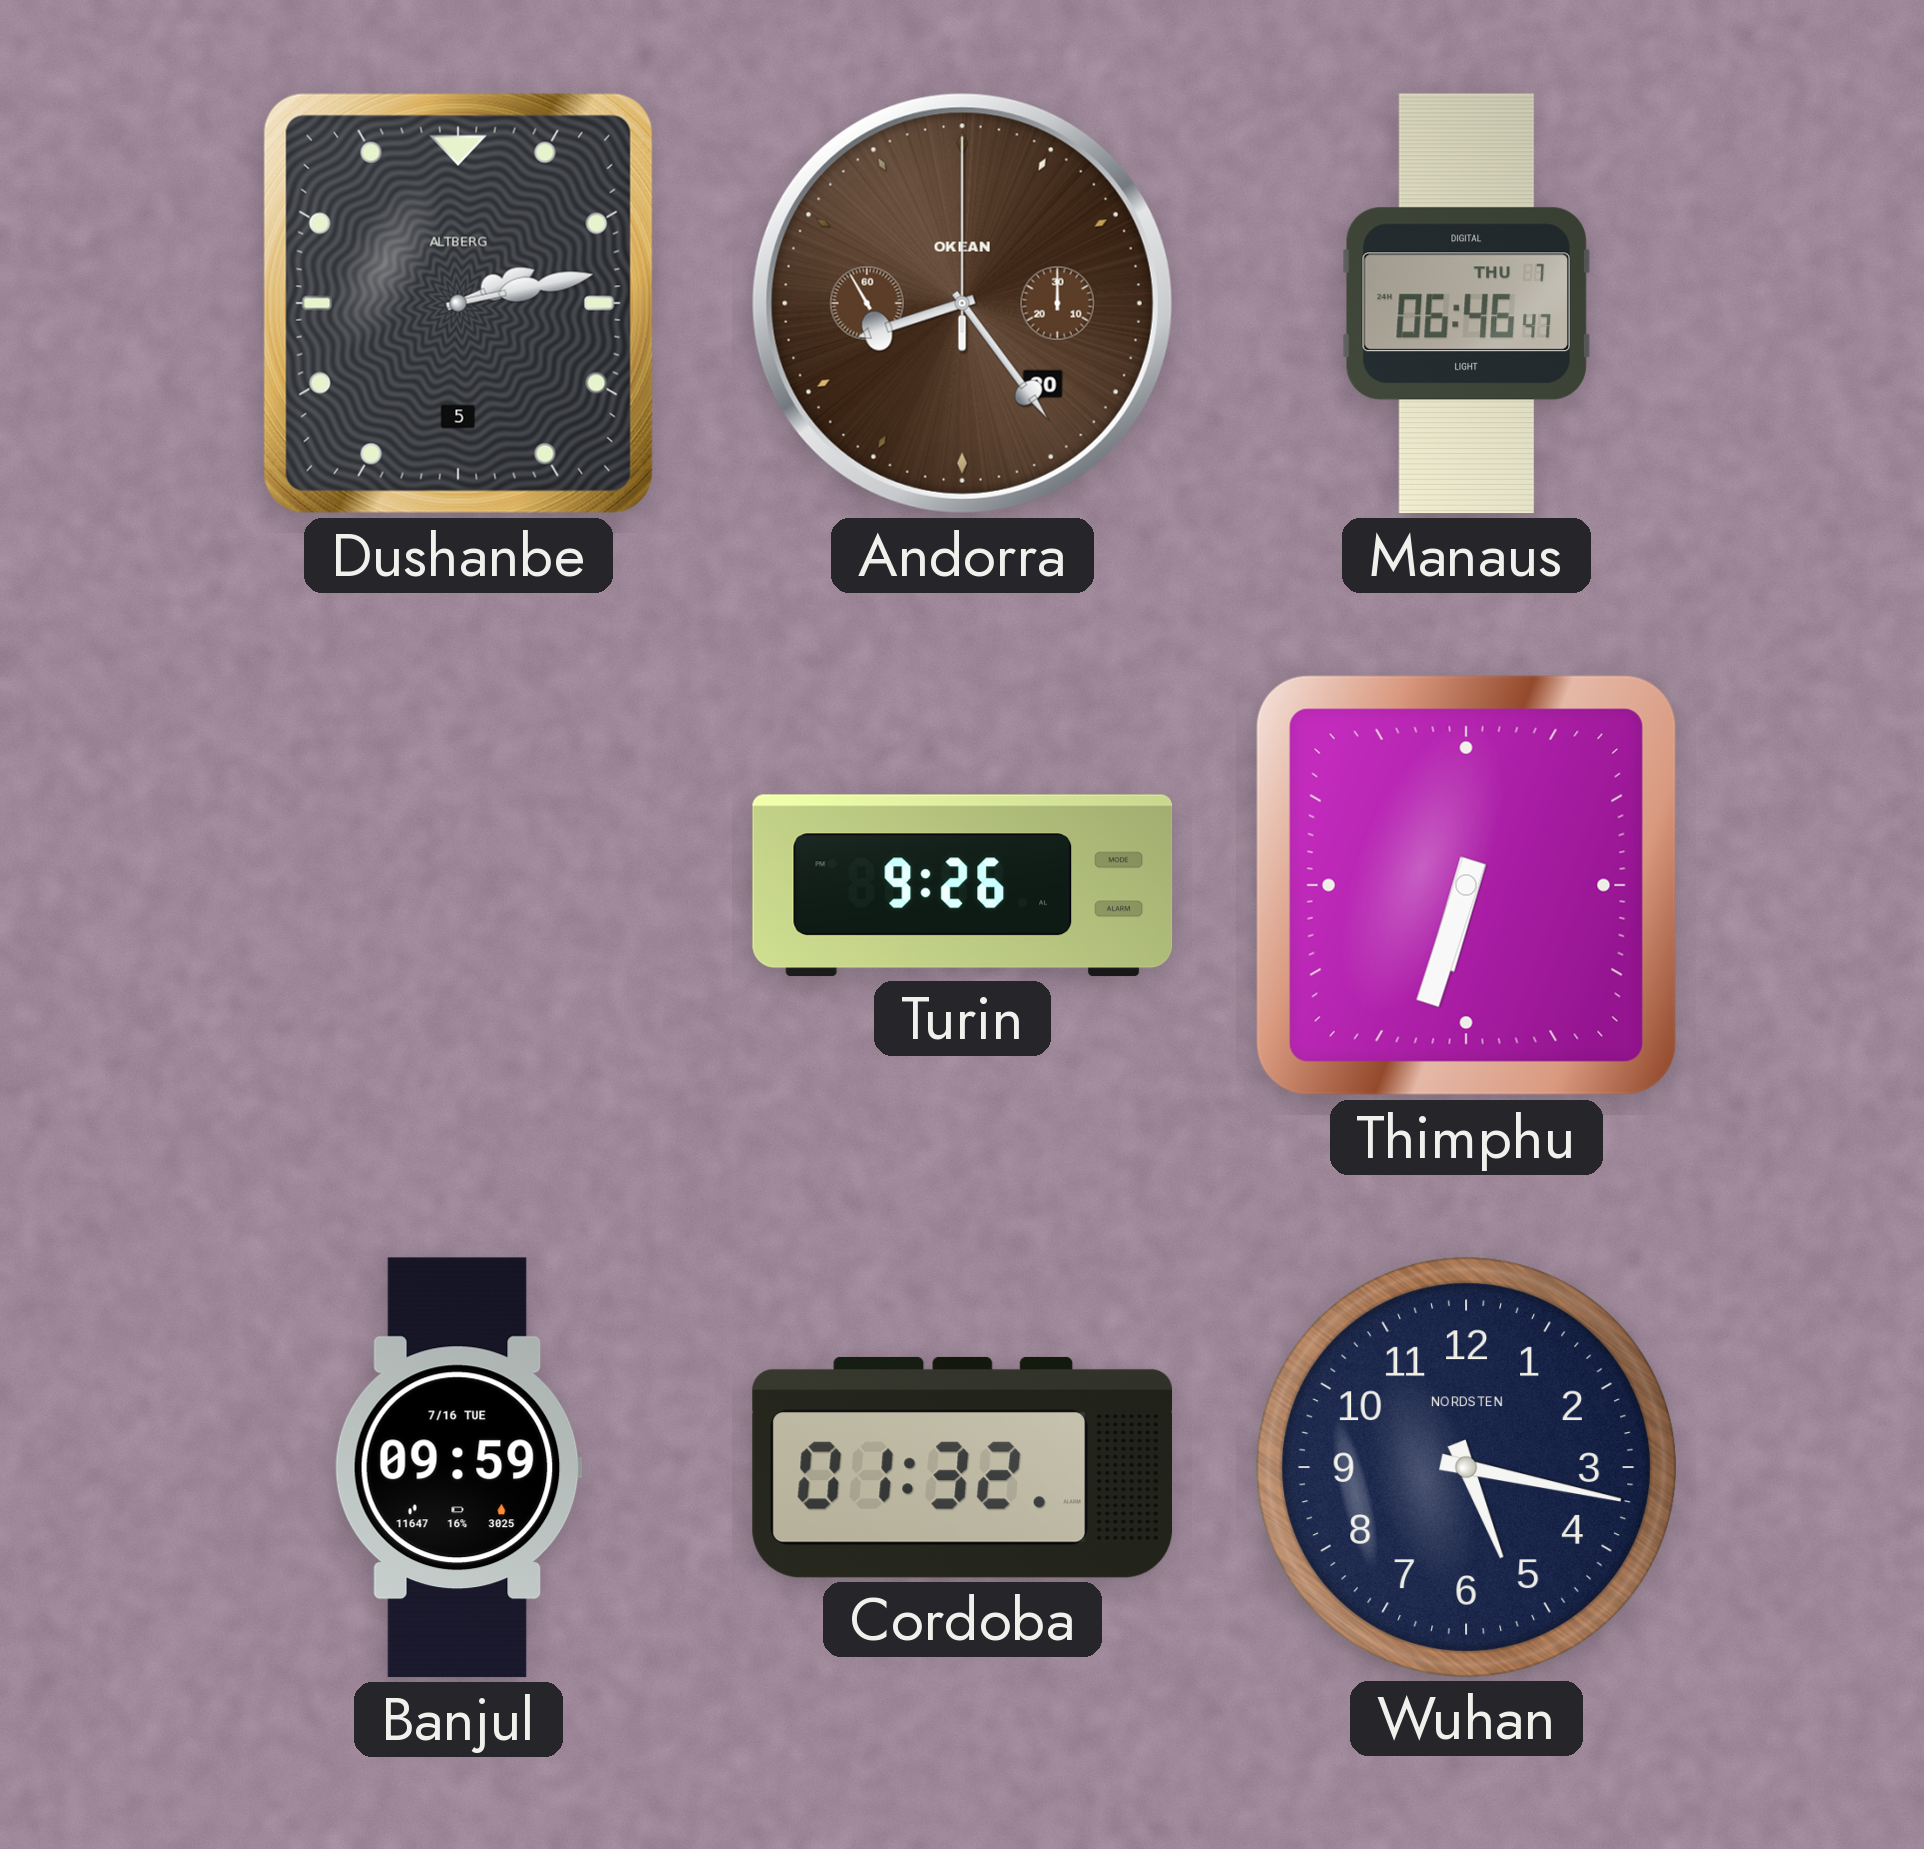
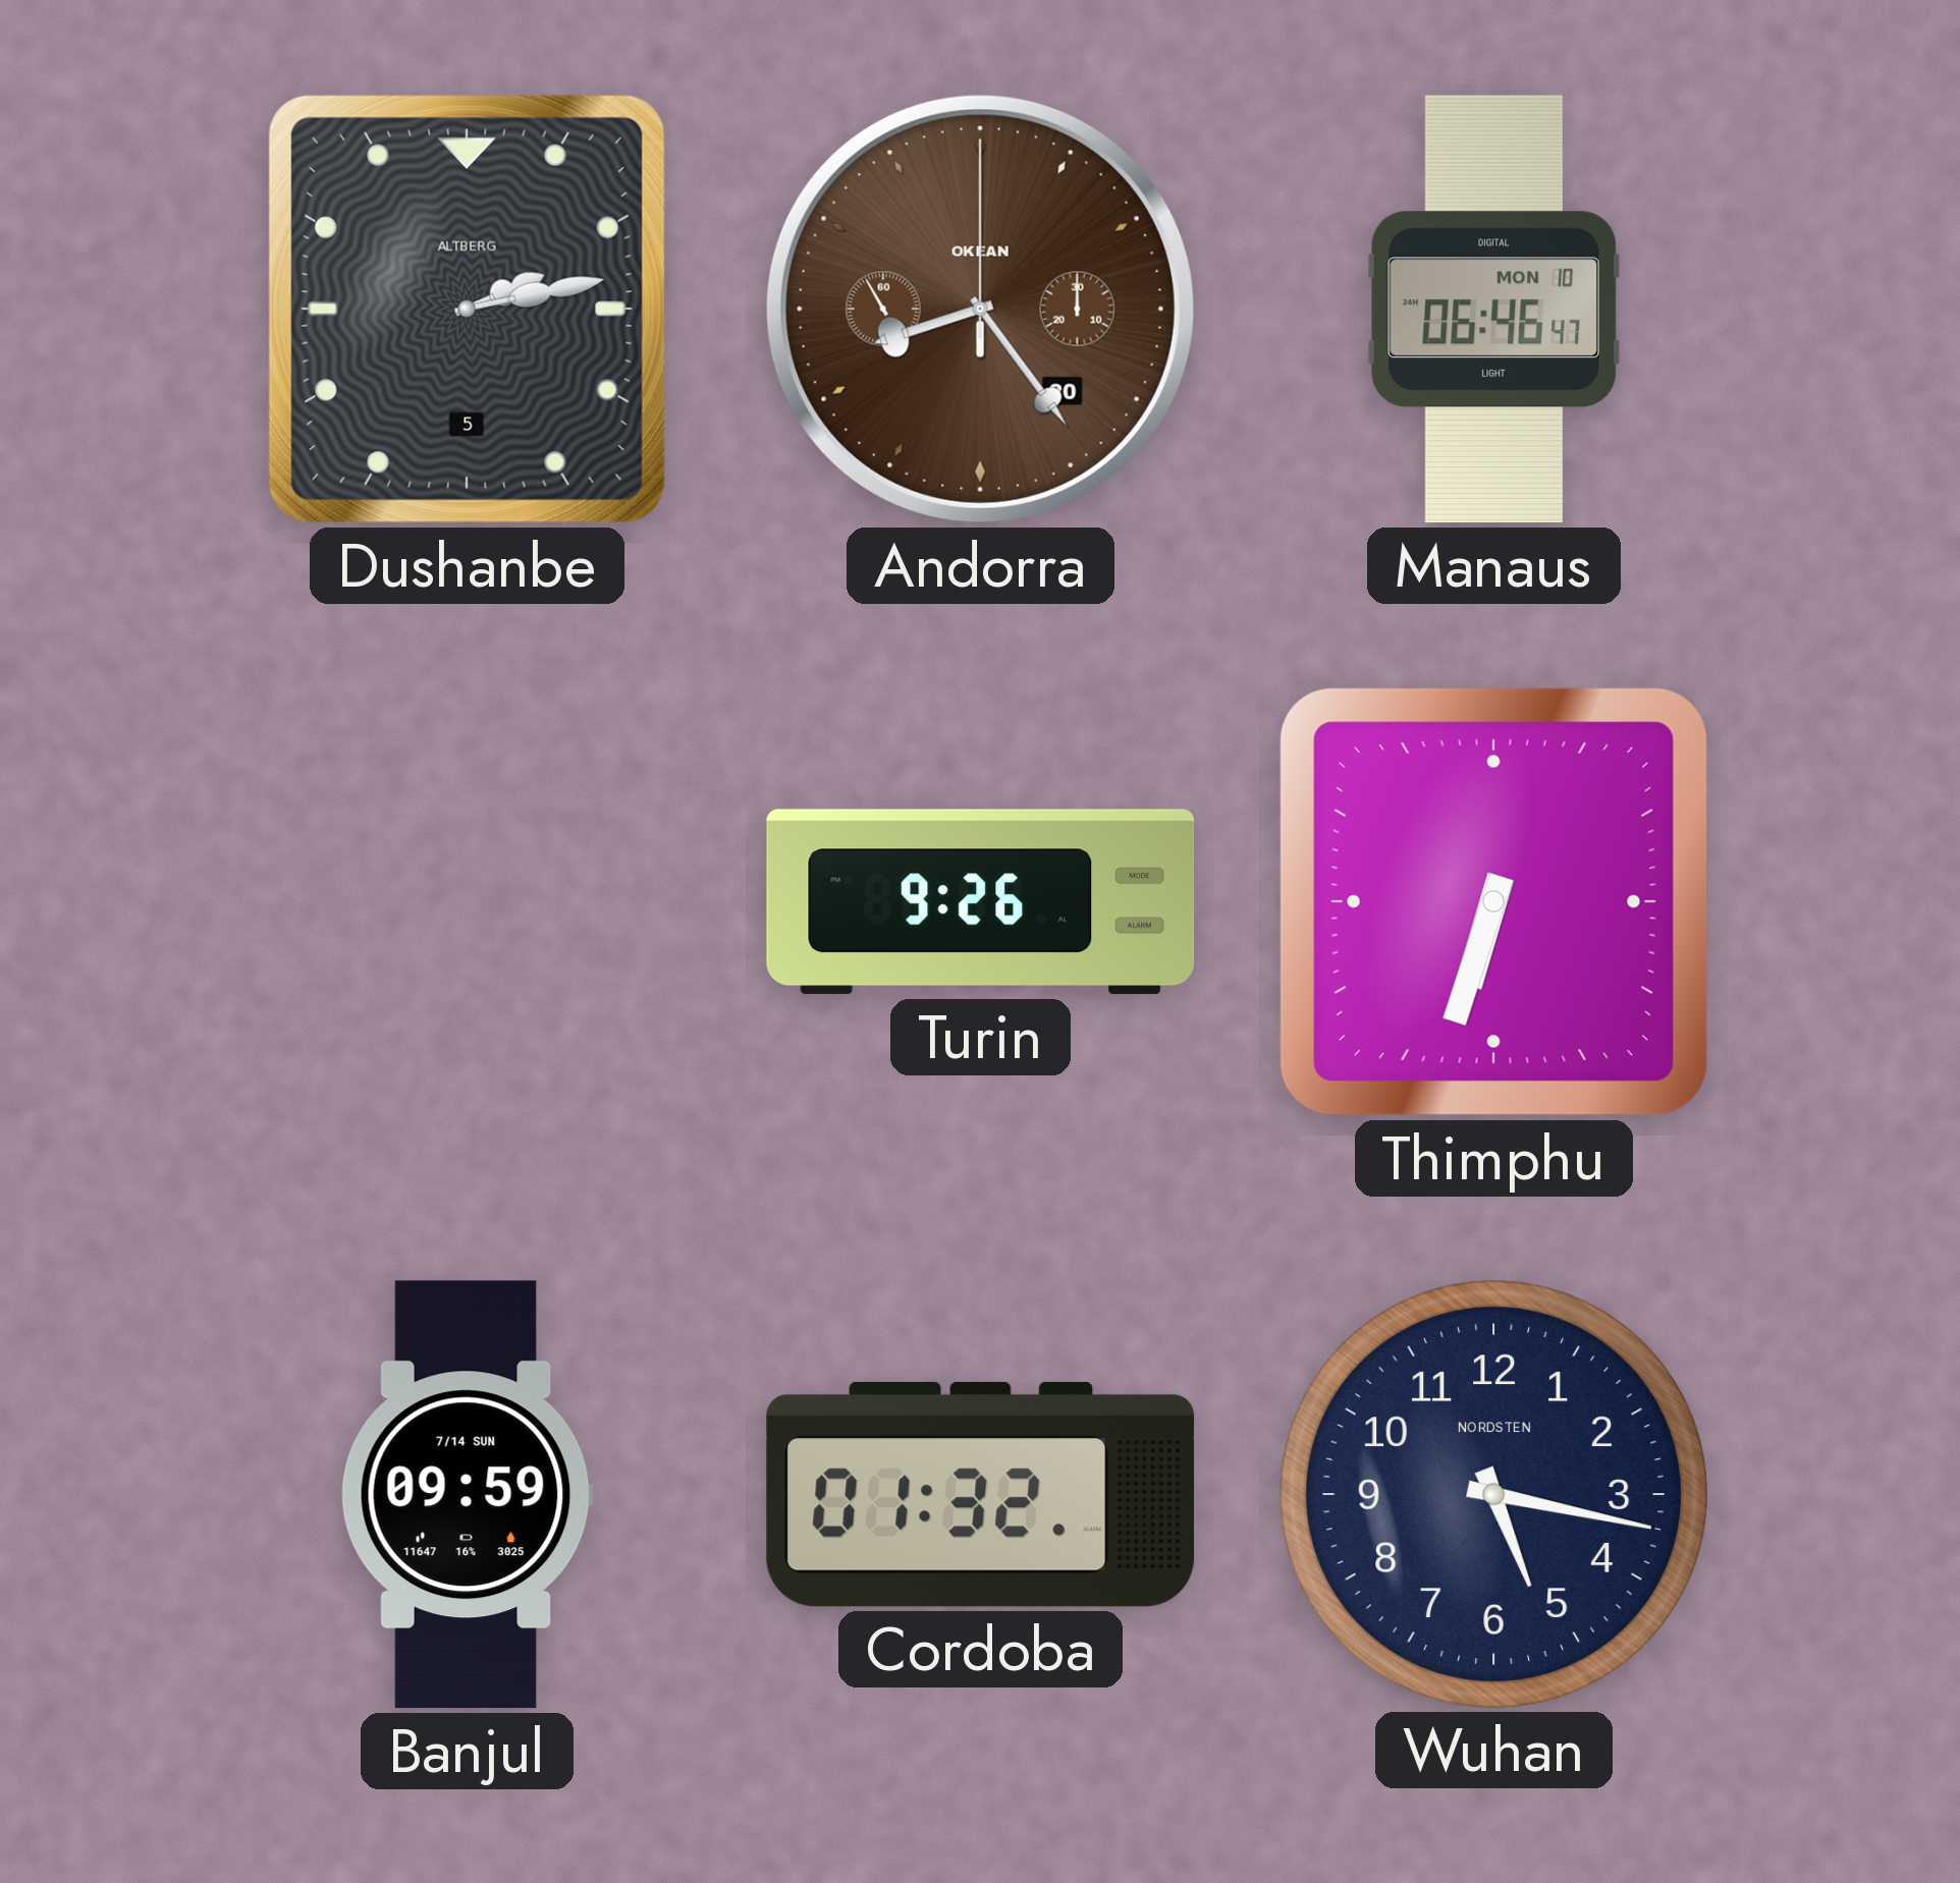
Manaus date: THU 7 -> MON 10
Banjul date: 7/16 TUE -> 7/14 SUN
